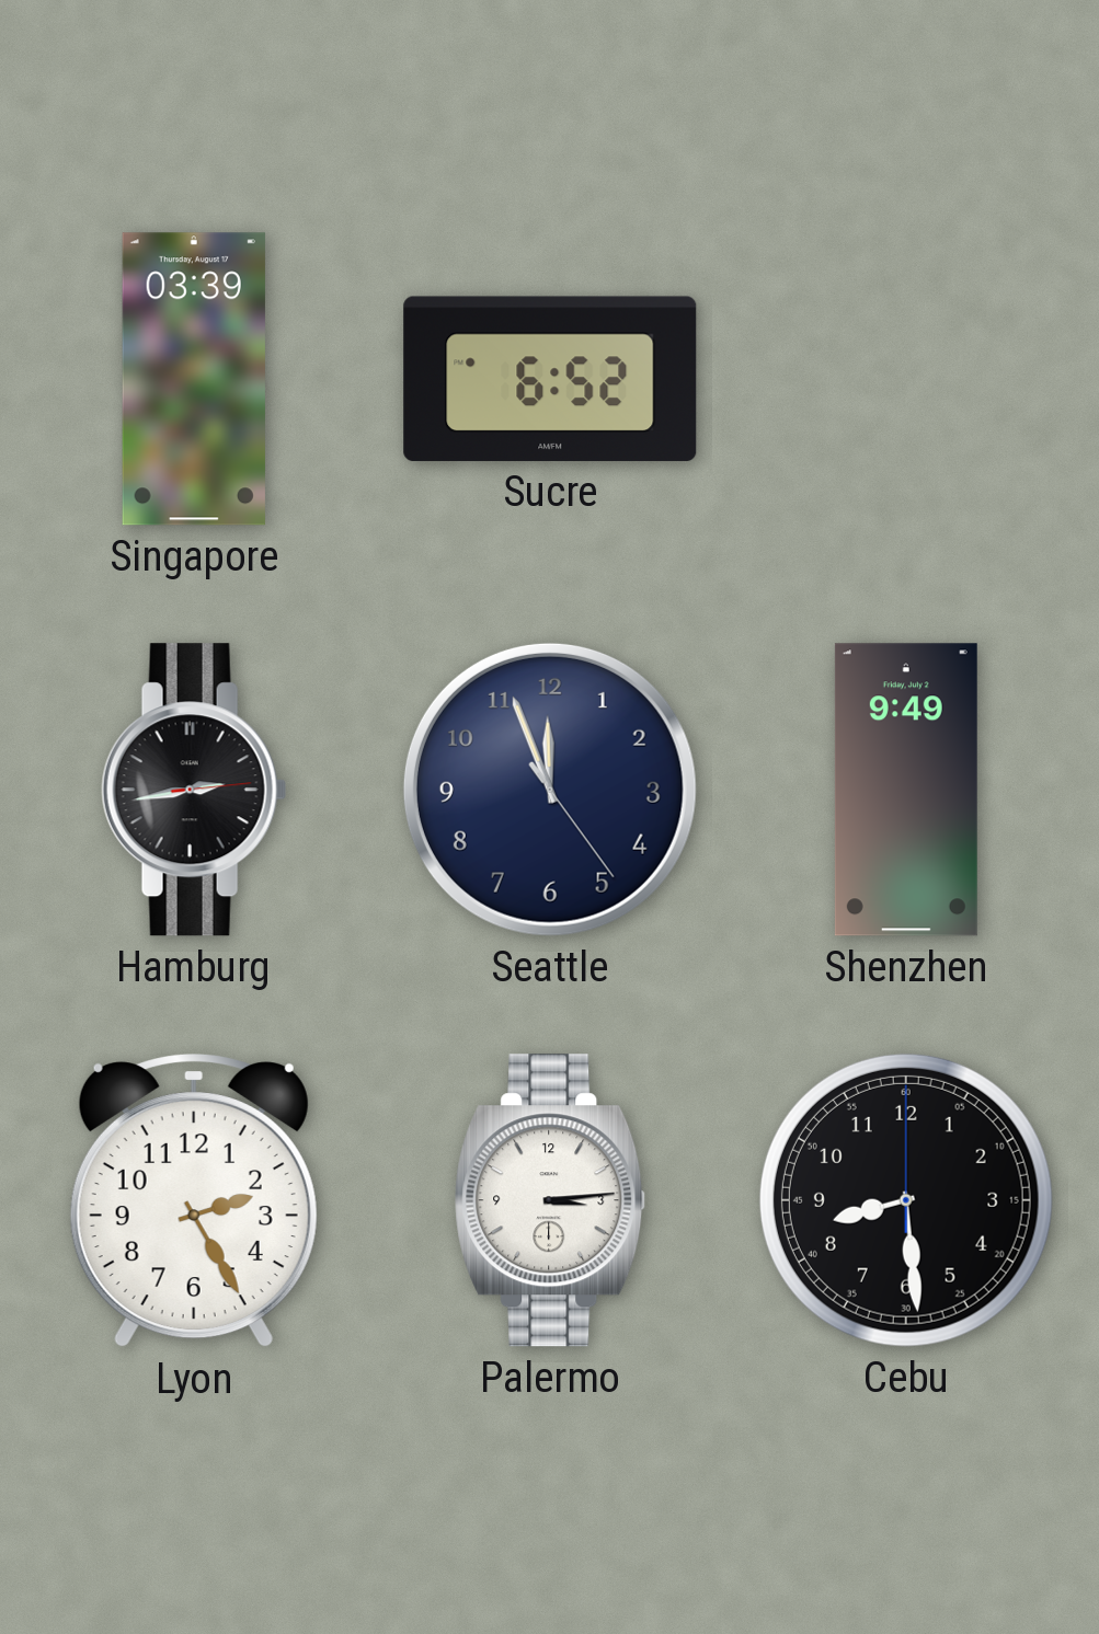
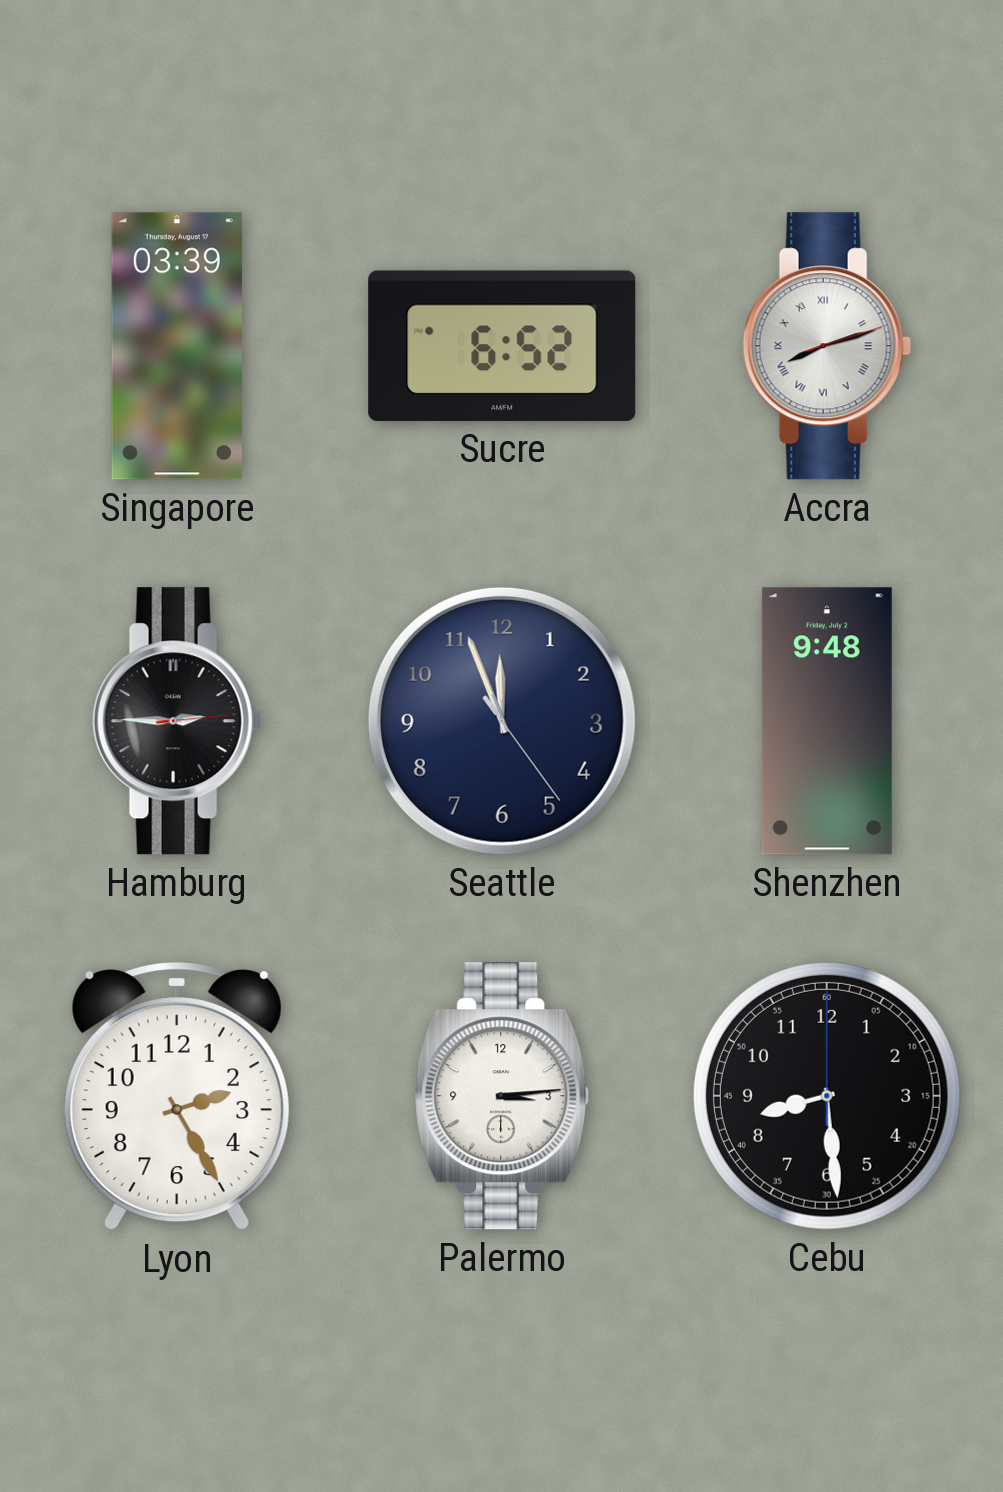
Accra: none -> 8:12
Hamburg: 2:43 -> 2:45
Shenzhen: 9:49 -> 9:48
